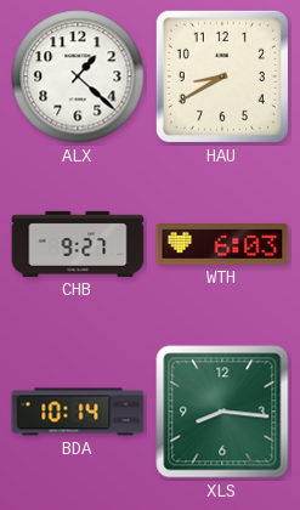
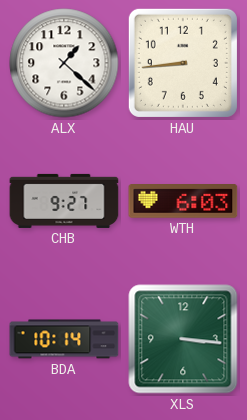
HAU: 8:40 -> 8:44
XLS: 8:16 -> 3:16
